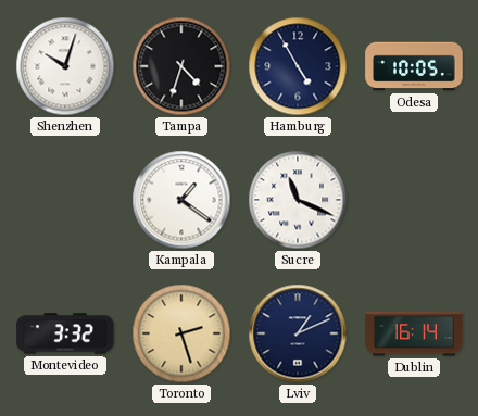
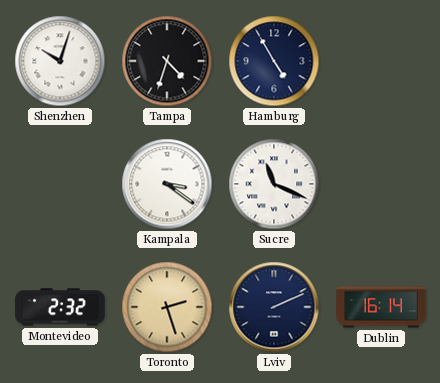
Odesa: 10:05 -> none
Kampala: 1:21 -> 3:21
Montevideo: 3:32 -> 2:32
Lviv: 1:11 -> 2:11
